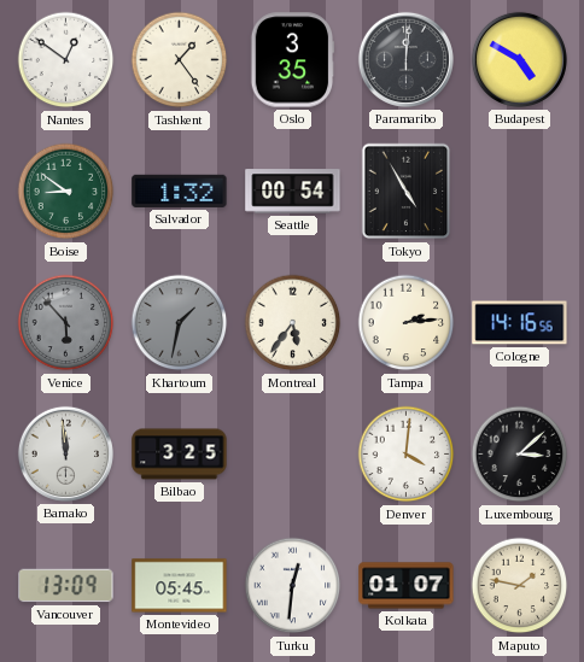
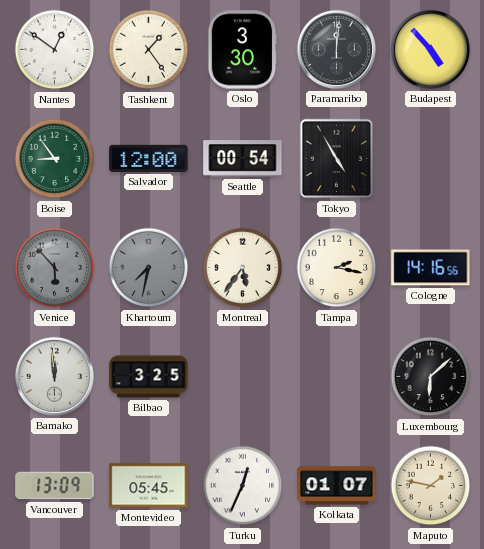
Oslo: 3:35 -> 3:30
Budapest: 4:50 -> 4:53
Boise: 8:51 -> 8:54
Salvador: 1:32 -> 12:00
Khartoum: 1:32 -> 7:32
Tampa: 2:14 -> 2:17
Denver: 4:01 -> none
Luxembourg: 3:08 -> 6:08
Turku: 12:31 -> 12:34
